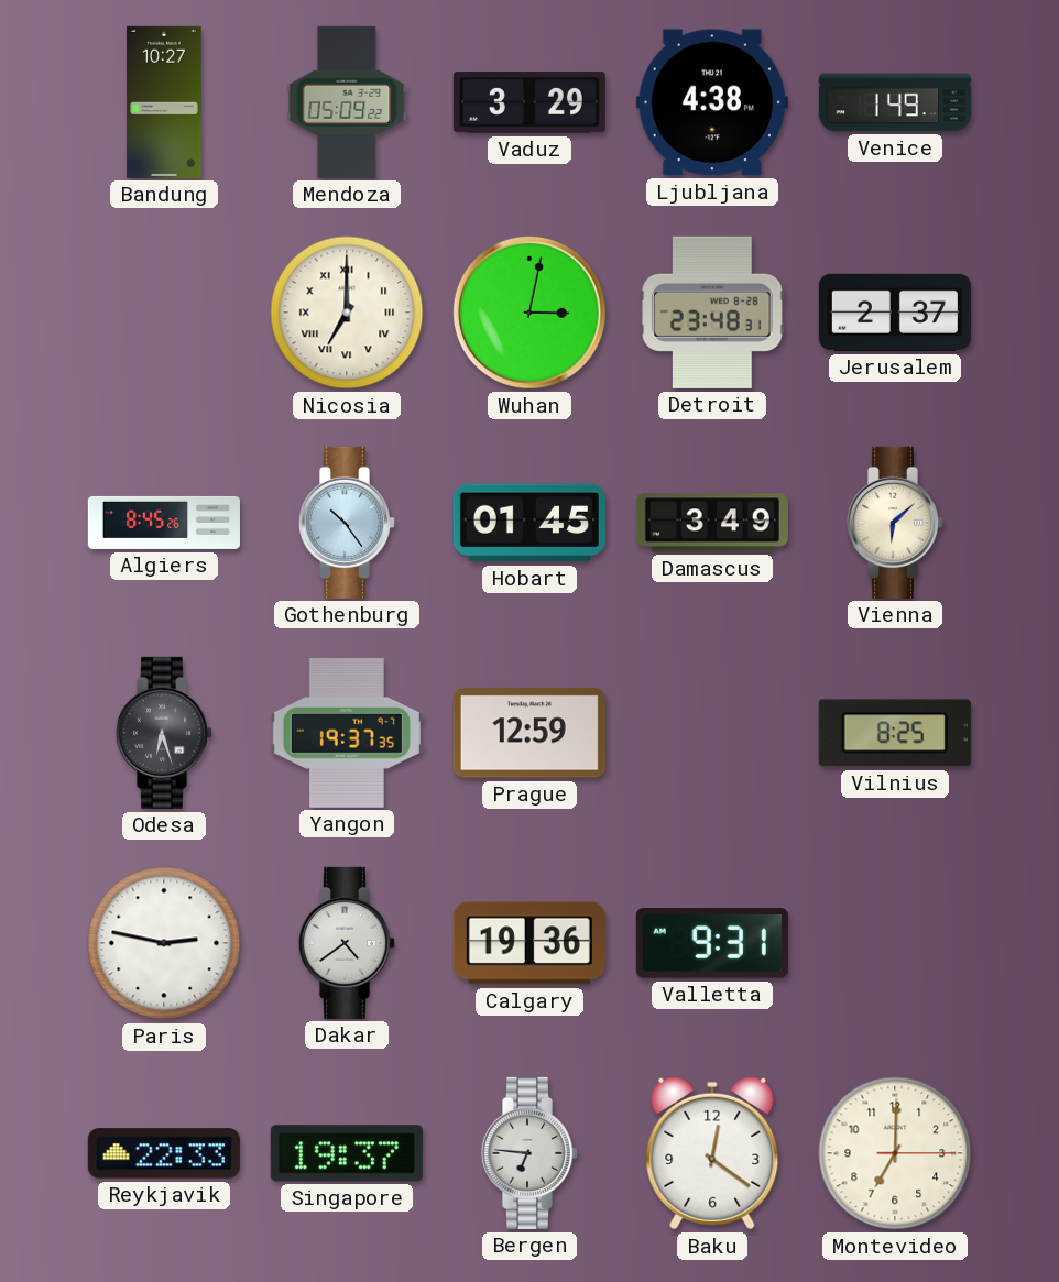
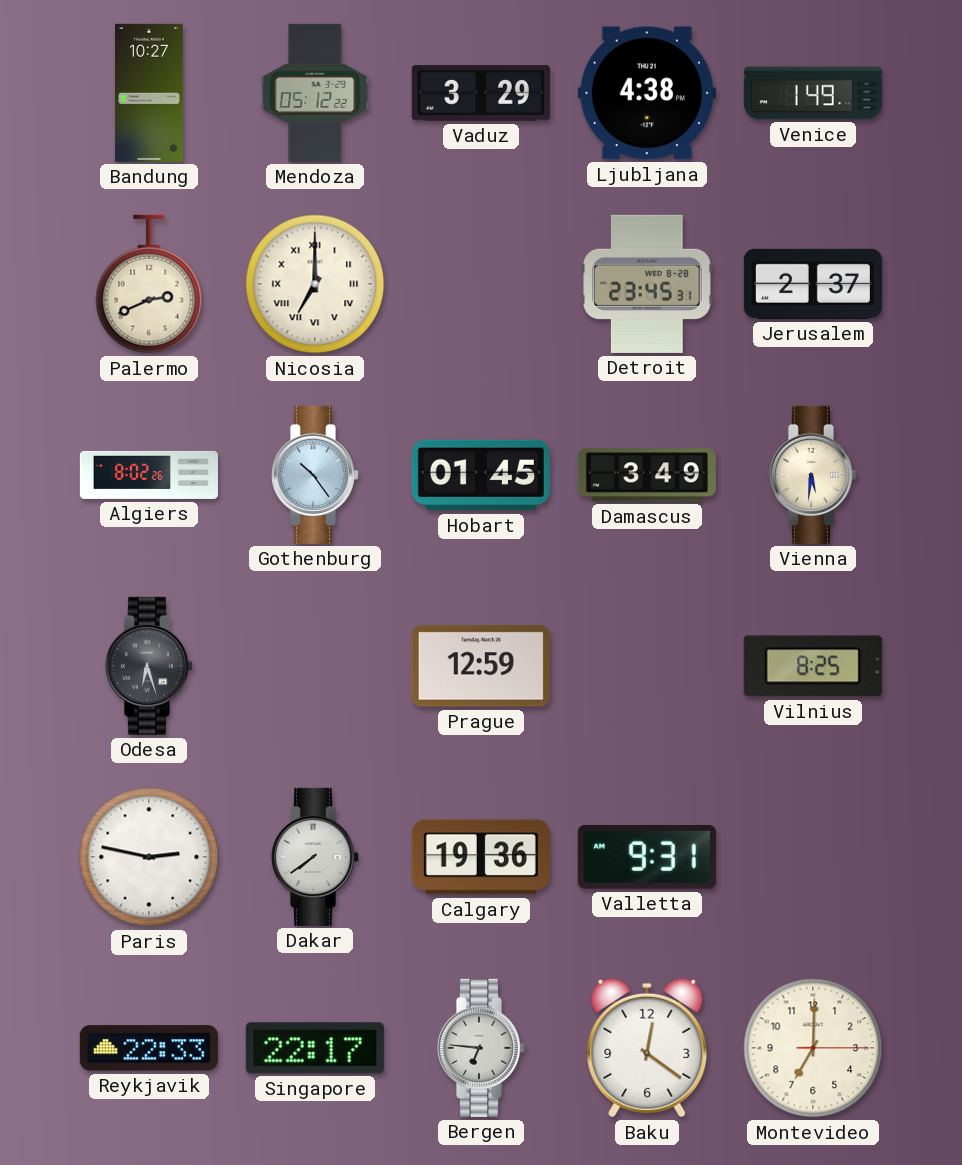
Mendoza: 05:09 -> 05:12
Palermo: none -> 2:41
Wuhan: 3:02 -> none
Detroit: 23:48 -> 23:45
Algiers: 8:45 -> 8:02
Vienna: 6:08 -> 5:31
Yangon: 19:37 -> none
Dakar: 4:39 -> 7:39
Singapore: 19:37 -> 22:17
